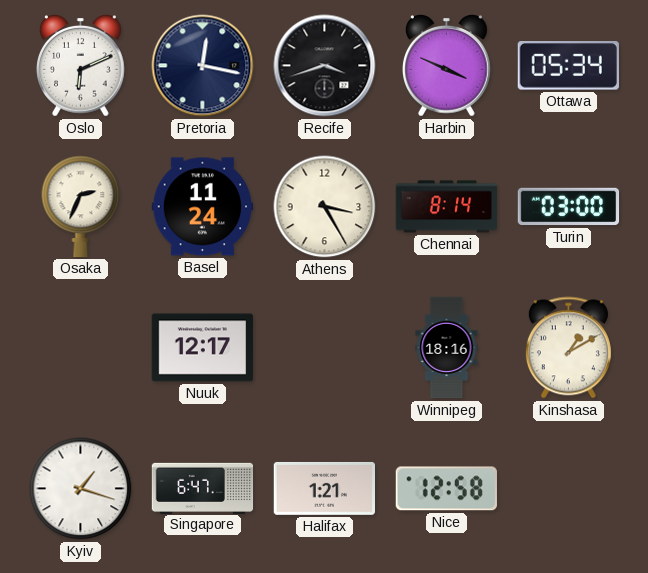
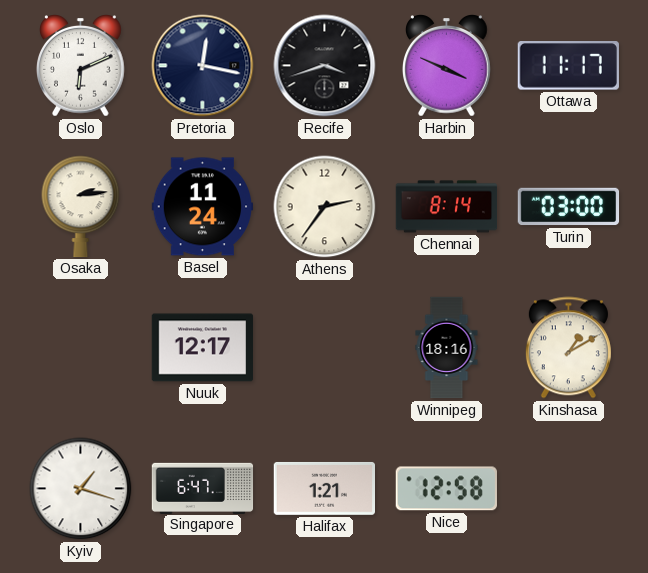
Ottawa: 05:34 -> 11:17
Osaka: 2:34 -> 2:14
Athens: 3:25 -> 2:36
